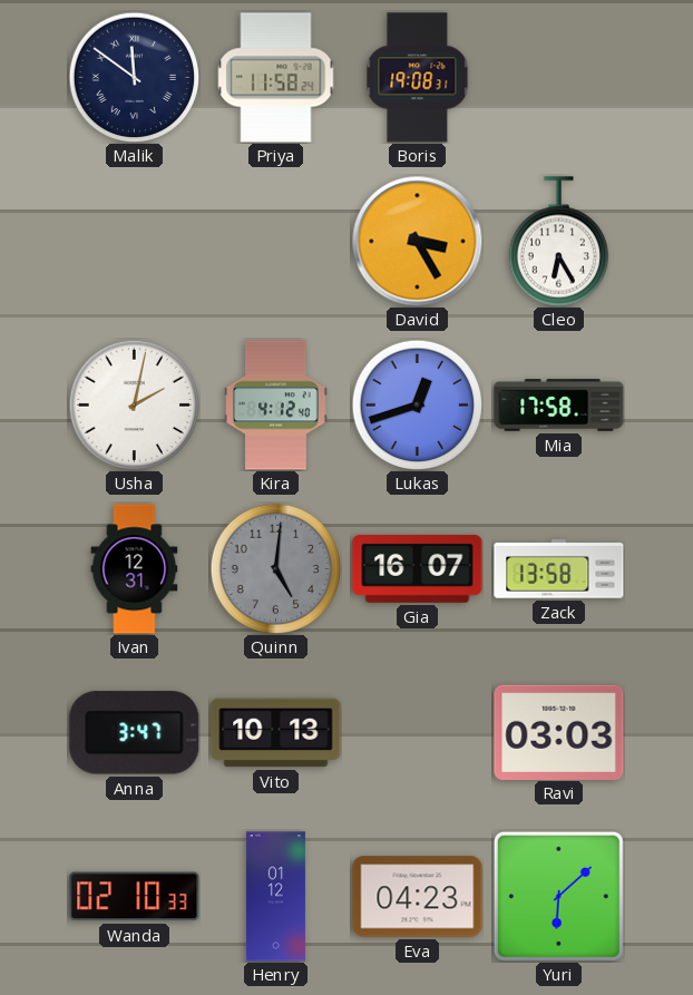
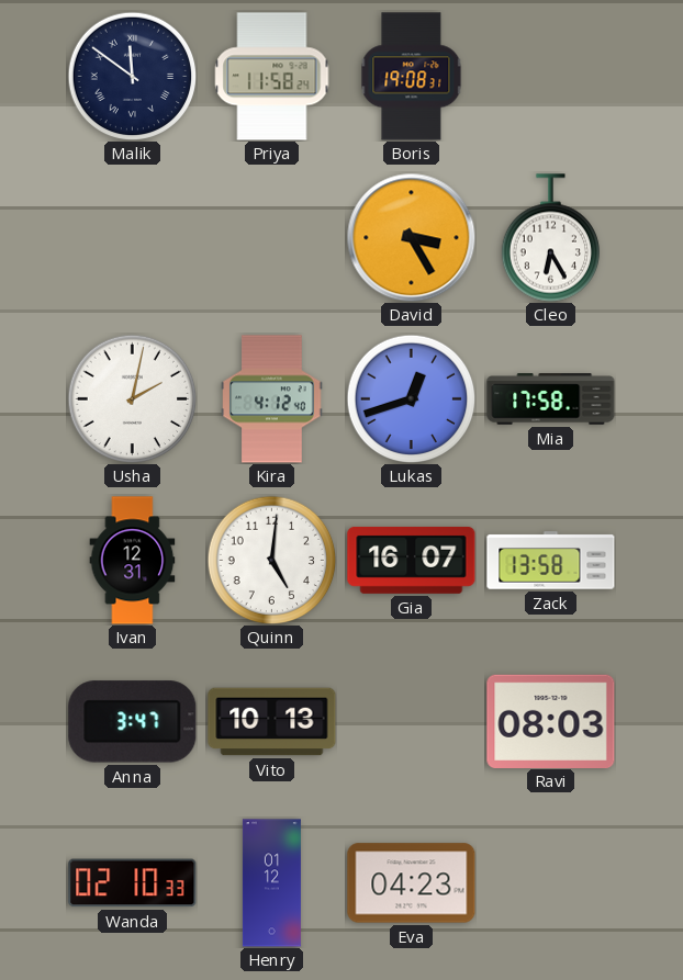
Quinn dial: grey -> white
Ravi: 03:03 -> 08:03
Yuri: 6:08 -> none
